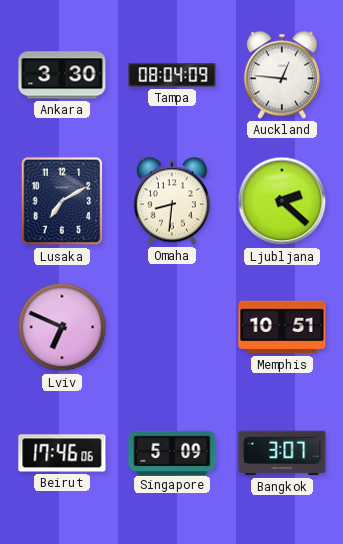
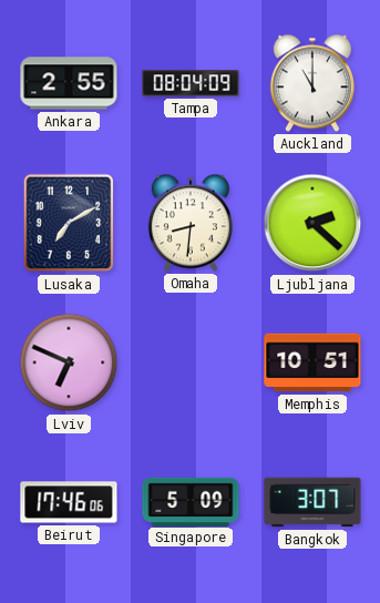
Ankara: 3:30 -> 2:55
Auckland: 12:46 -> 11:00
